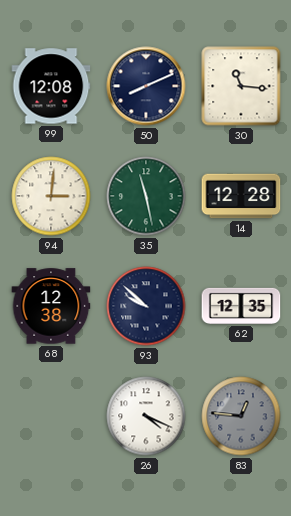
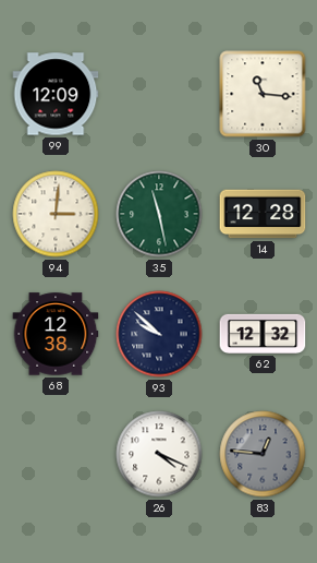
99: 12:08 -> 12:09
50: 8:11 -> none
62: 12:35 -> 12:32
